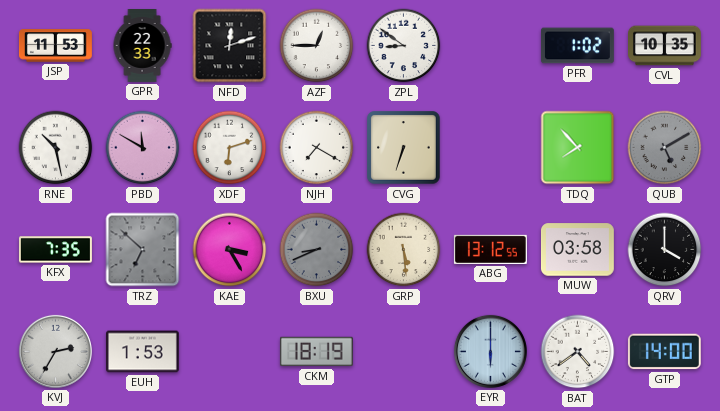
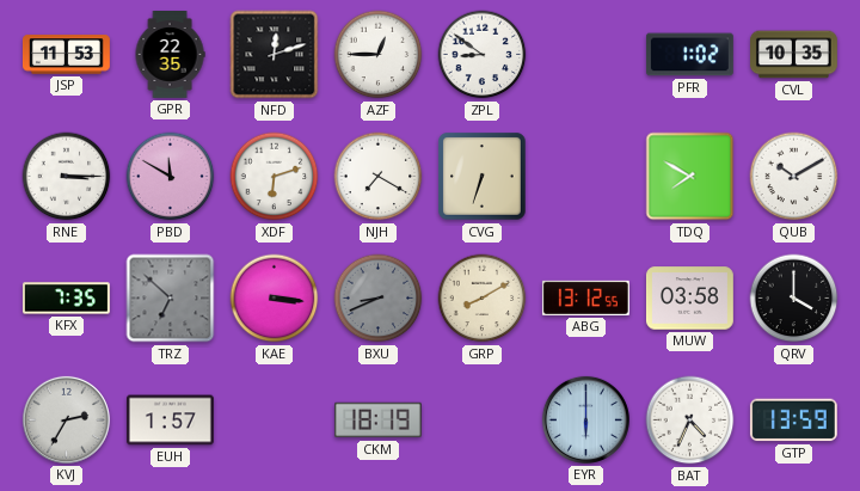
GPR: 22:33 -> 22:35
RNE: 10:28 -> 3:15
TDQ: 7:53 -> 7:50
QUB: 5:10 -> 10:10
QUB dial: grey -> white
KAE: 3:25 -> 3:16
GRP: 5:29 -> 8:10
EUH: 1:53 -> 1:57
BAT: 4:39 -> 4:34
GTP: 14:00 -> 13:59
